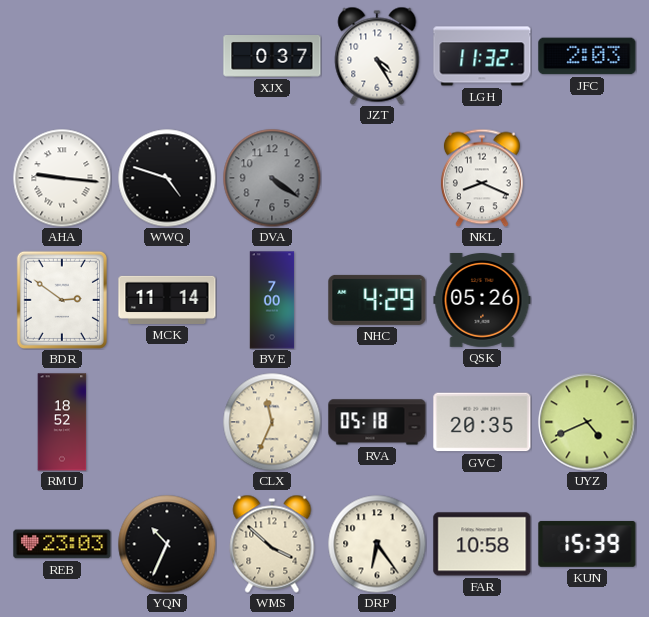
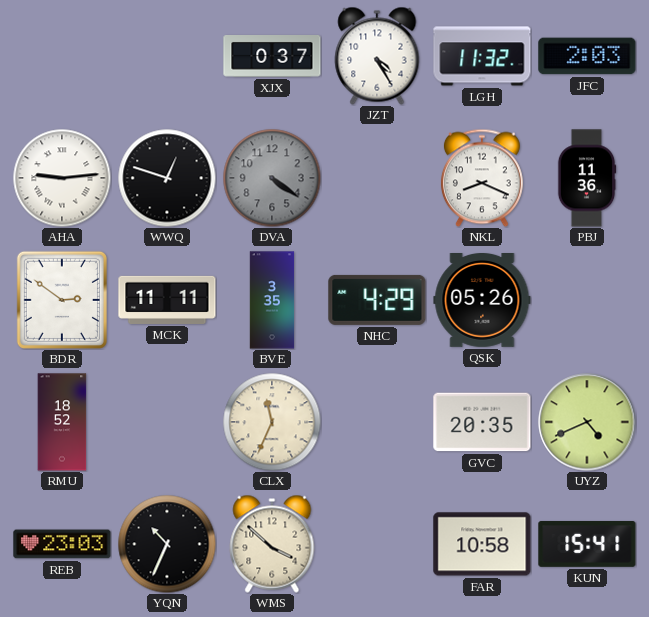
AHA: 9:16 -> 9:14
WWQ: 4:48 -> 12:48
PBJ: none -> 11:36
MCK: 11:14 -> 11:11
BVE: 7:00 -> 3:35
RVA: 05:18 -> none
DRP: 6:24 -> none
KUN: 15:39 -> 15:41
